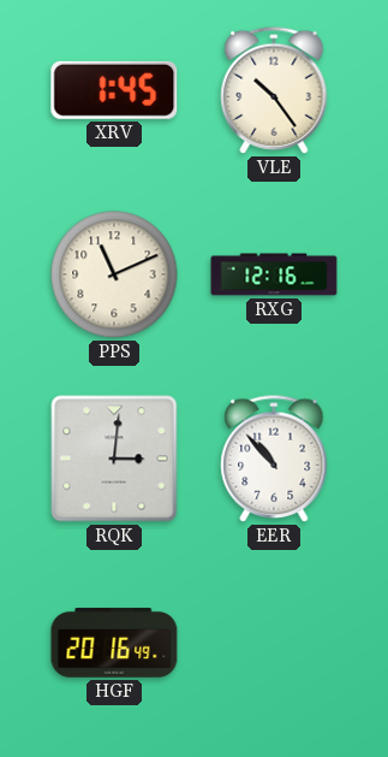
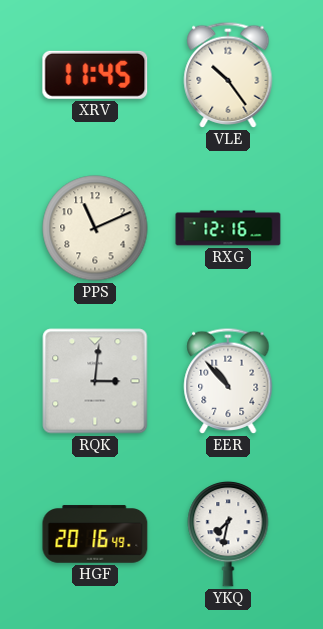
XRV: 1:45 -> 11:45
YKQ: none -> 7:32
